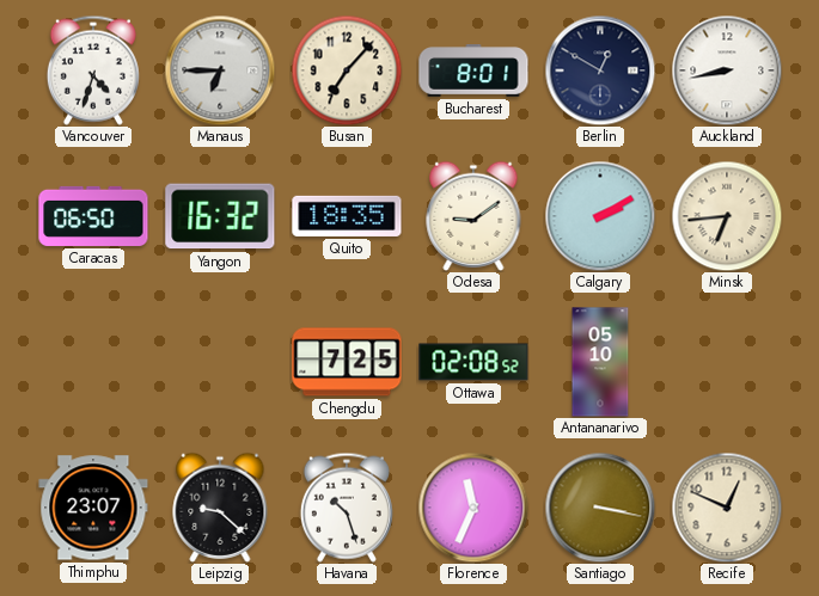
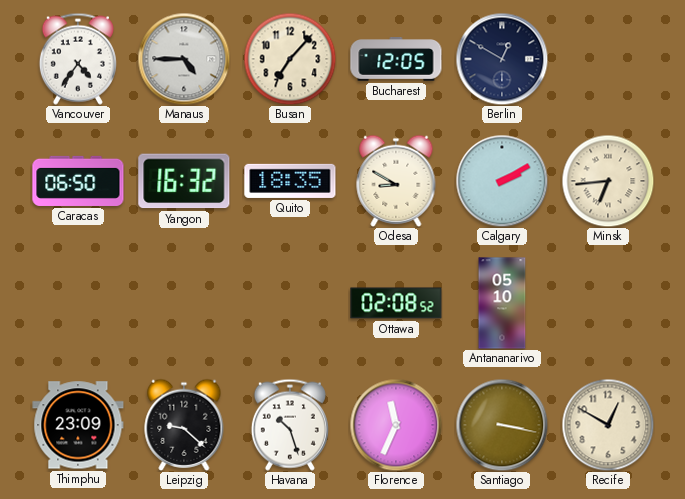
Vancouver: 4:33 -> 4:36
Manaus: 6:45 -> 4:45
Bucharest: 8:01 -> 12:05
Auckland: 8:43 -> none
Odesa: 9:09 -> 8:50
Chengdu: 7:25 -> none
Thimphu: 23:07 -> 23:09
Recife: 12:49 -> 12:50
